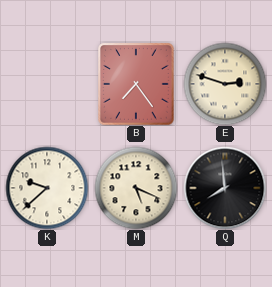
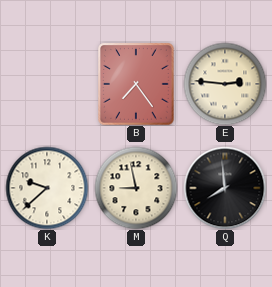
E: 2:48 -> 2:46
M: 5:19 -> 8:58
